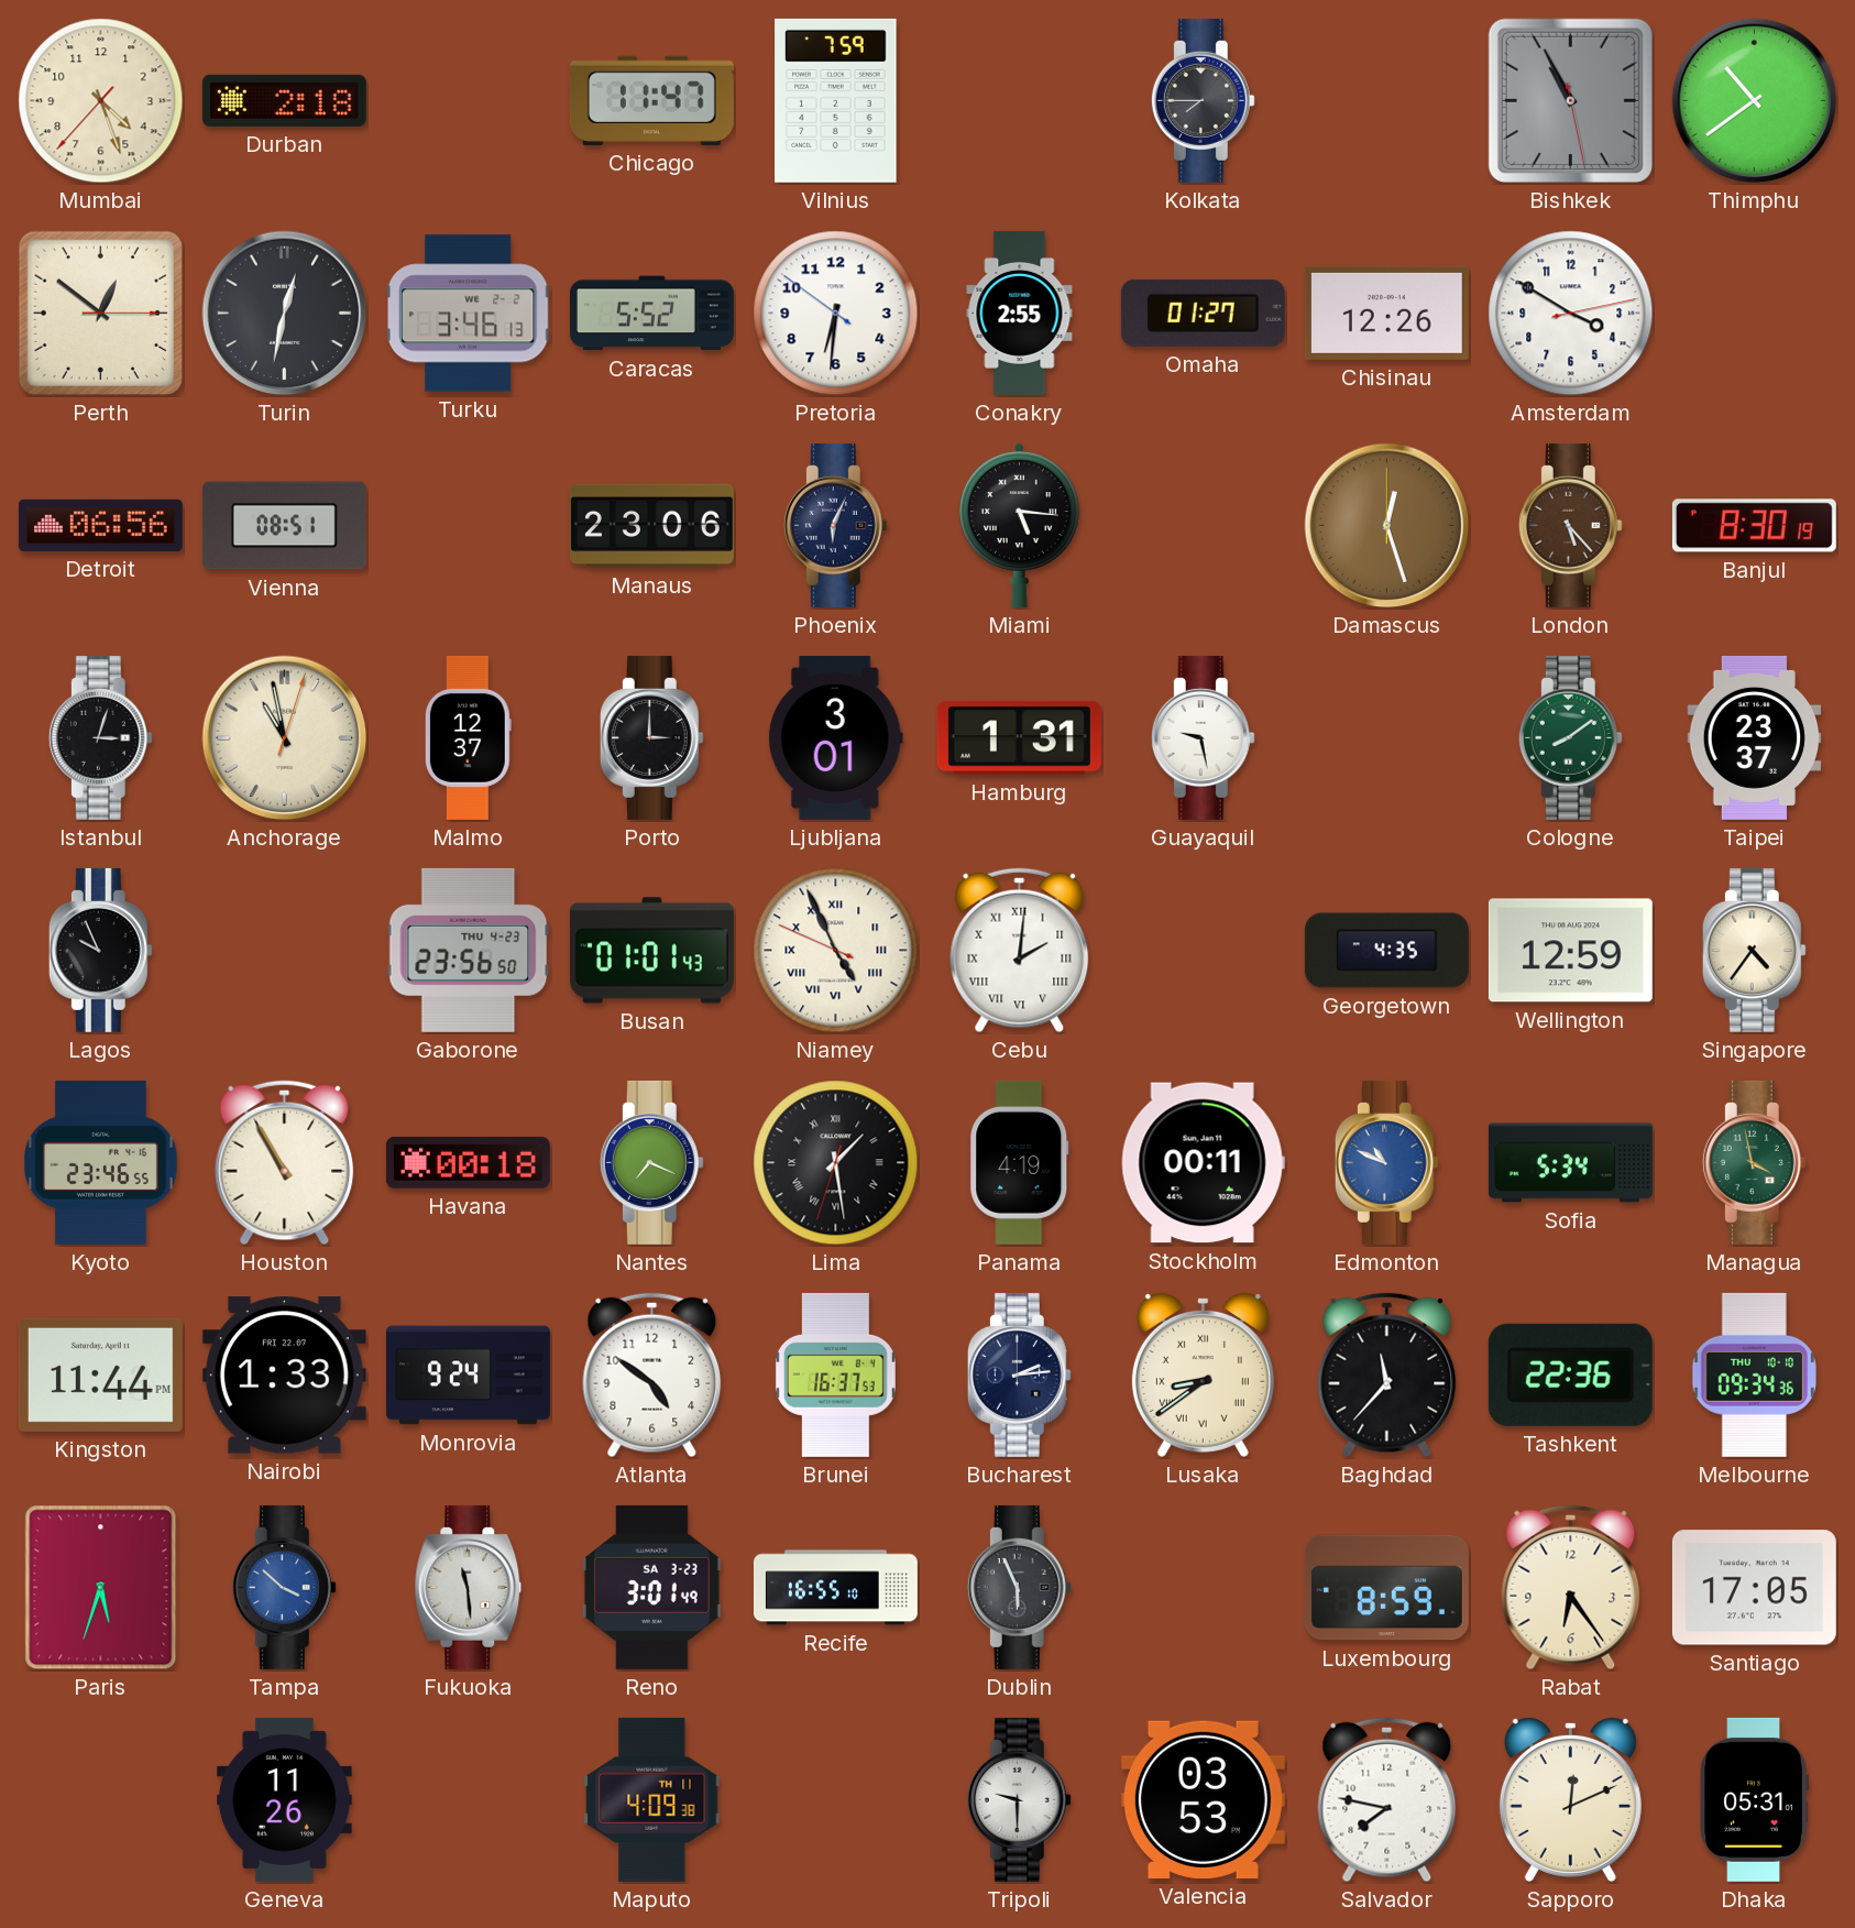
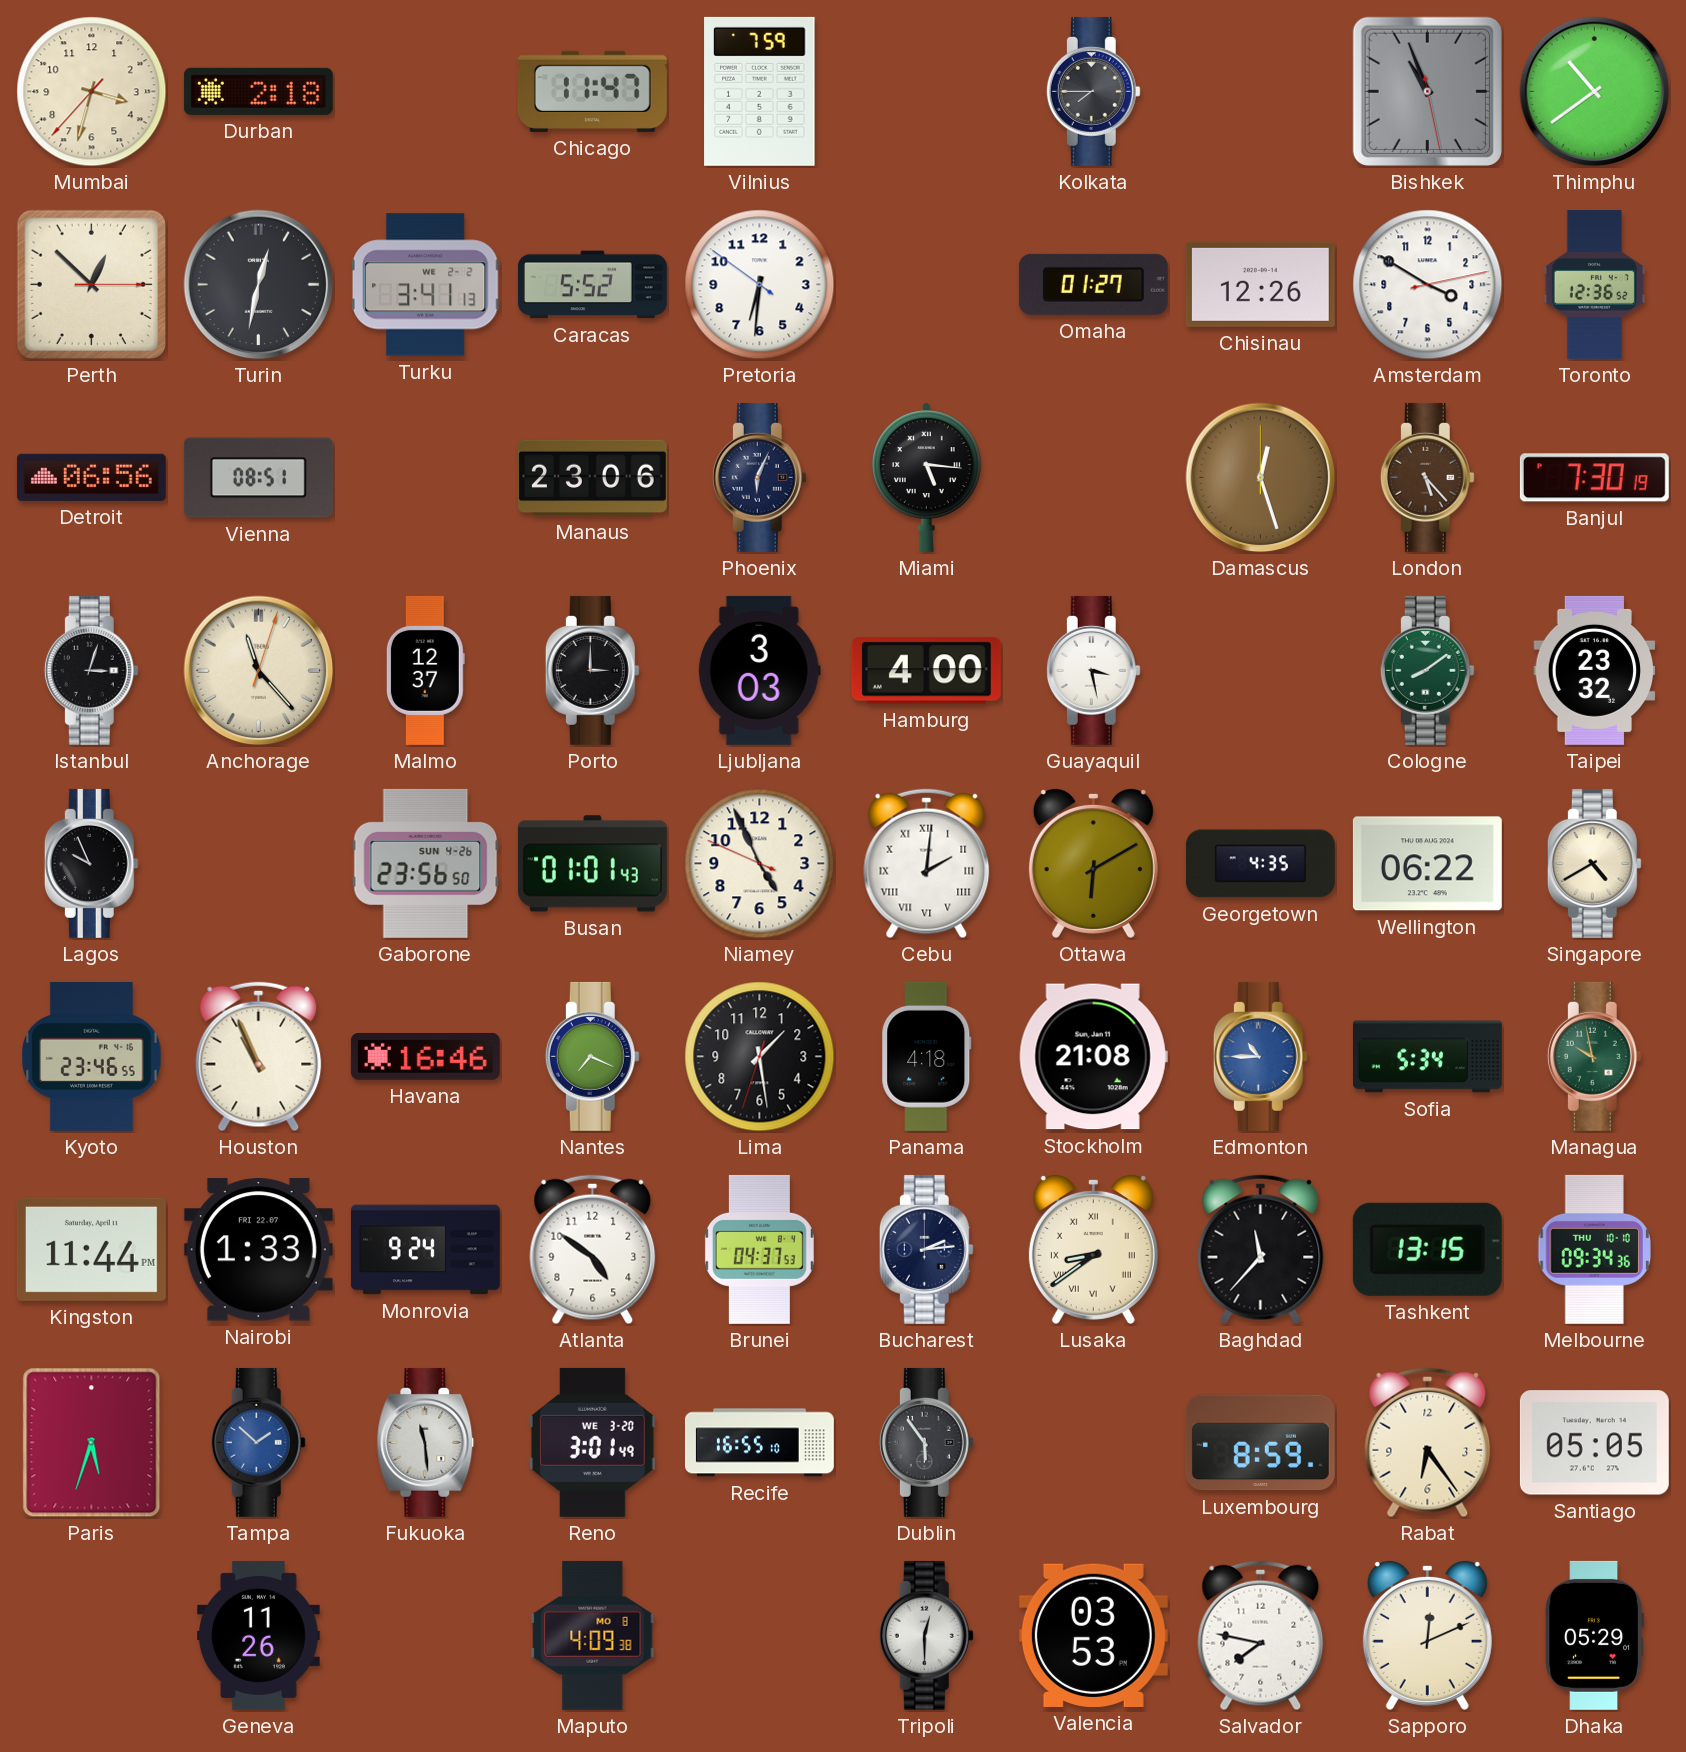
Mumbai: 4:26 -> 3:32
Bishkek: 10:55 -> 10:56
Perth: 12:51 -> 12:52
Turku: 3:46 -> 3:41
Conakry: 2:55 -> none
Toronto: none -> 12:36
Banjul: 8:30 -> 7:30
Anchorage: 10:58 -> 11:23
Ljubljana: 3:01 -> 3:03
Hamburg: 1:31 -> 4:00
Guayaquil: 9:28 -> 3:28
Taipei: 23:37 -> 23:32
Gaborone date: THU 4-23 -> SUN 4-26
Niamey numerals: Roman -> Arabic
Ottawa: none -> 6:10
Wellington: 12:59 -> 06:22
Singapore: 4:36 -> 4:40
Houston: 10:55 -> 10:56
Havana: 00:18 -> 16:46
Lima numerals: Roman -> Arabic
Panama: 4:19 -> 4:18
Stockholm: 00:11 -> 21:08
Edmonton: 10:49 -> 10:45
Managua: 3:58 -> 9:58
Brunei: 16:37 -> 04:37
Tashkent: 22:36 -> 13:15
Tampa: 3:52 -> 1:52
Reno date: SA 3-23 -> WE 3-20
Dublin: 5:56 -> 5:54
Santiago: 17:05 -> 05:05
Maputo date: TH 11 -> MO 8
Tripoli: 9:30 -> 12:30
Dhaka: 05:31 -> 05:29
